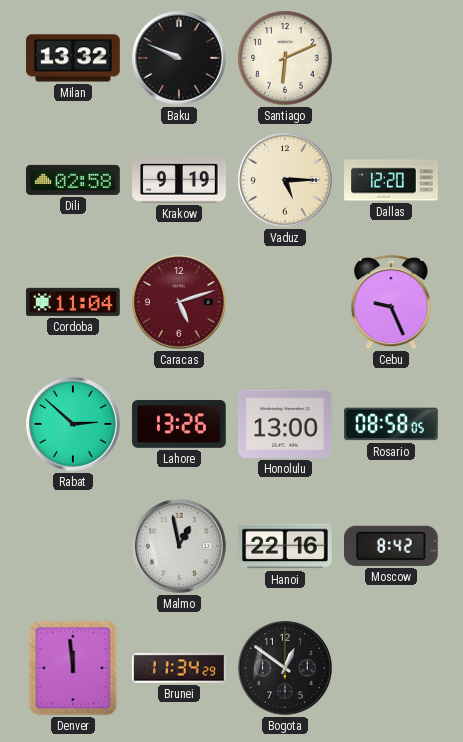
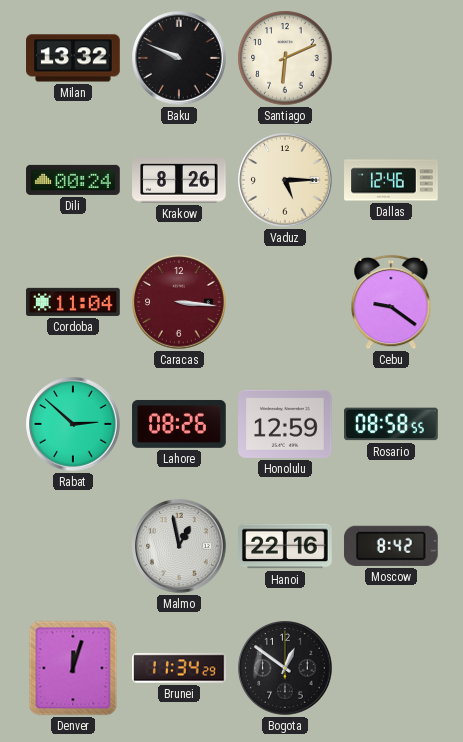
Dili: 02:58 -> 00:24
Krakow: 9:19 -> 8:26
Dallas: 12:20 -> 12:46
Caracas: 5:12 -> 3:16
Cebu: 9:26 -> 9:21
Lahore: 13:26 -> 08:26
Honolulu: 13:00 -> 12:59
Rosario: 08:58:05 -> 08:58:55
Denver: 11:59 -> 12:03
